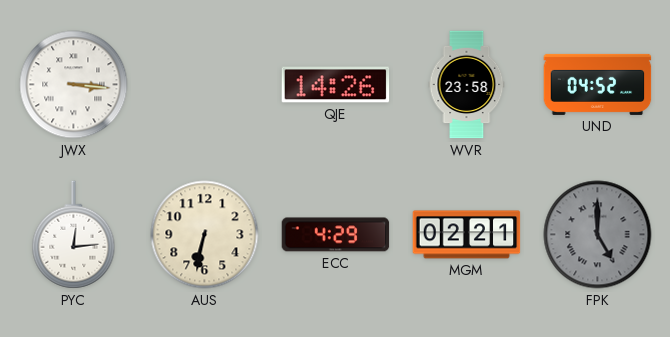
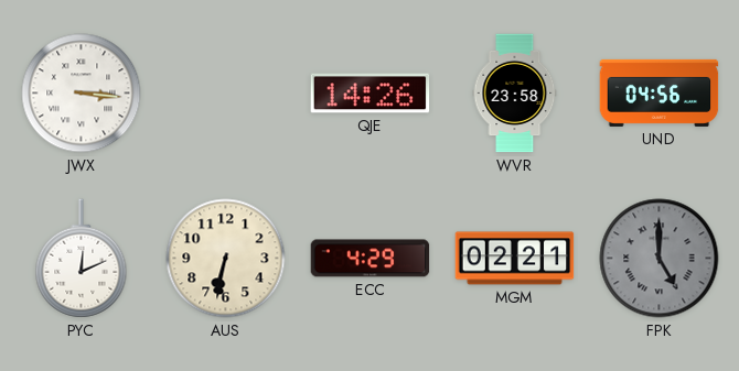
UND: 04:52 -> 04:56
PYC: 12:14 -> 12:11
